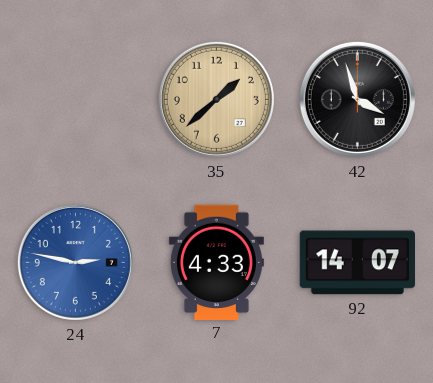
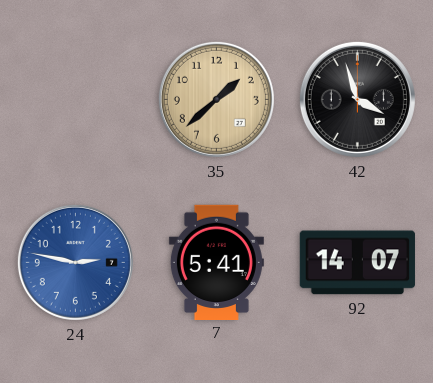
7: 4:33 -> 5:41
